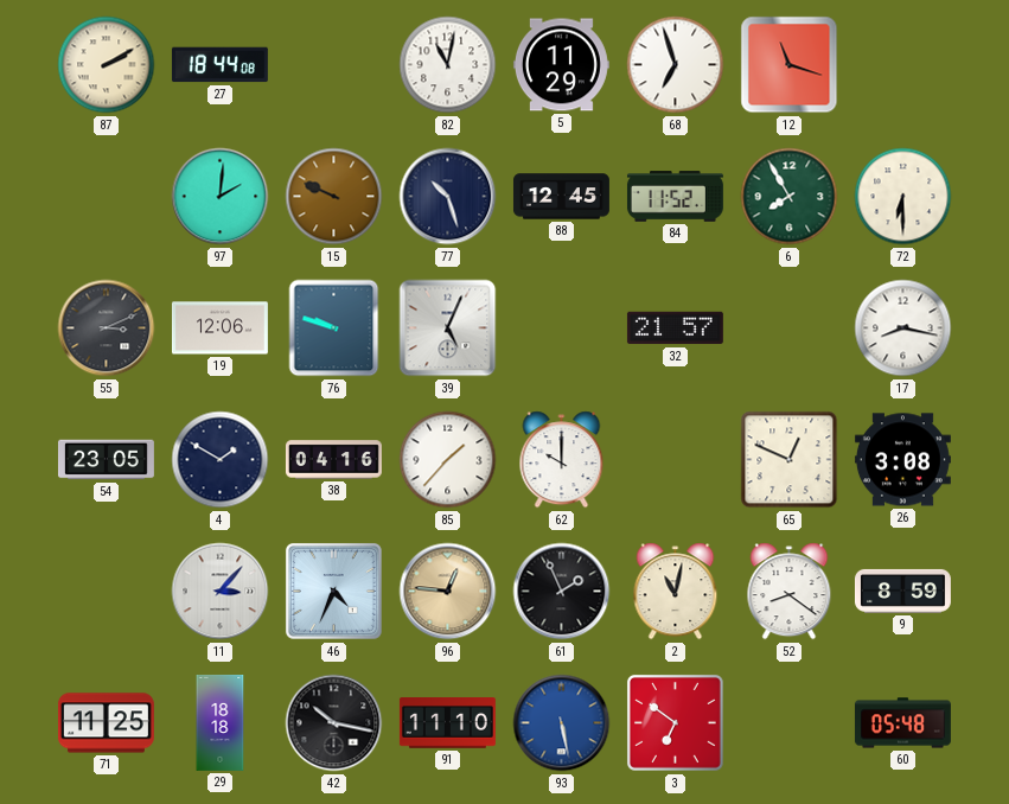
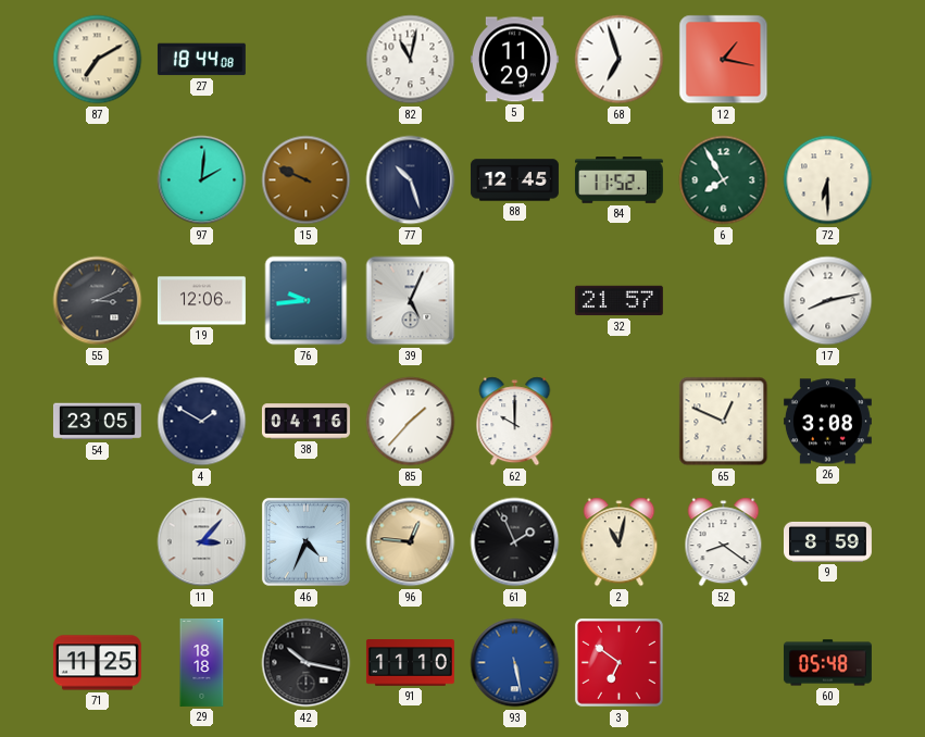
87: 2:10 -> 7:10
12: 11:18 -> 1:17
76: 9:48 -> 9:44
17: 8:17 -> 8:13
